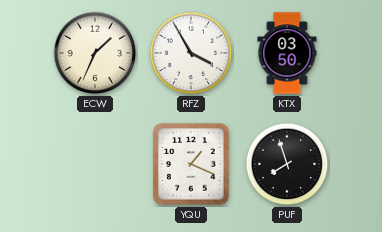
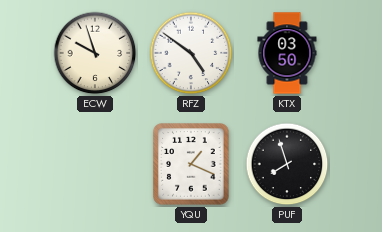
ECW: 1:34 -> 9:57
RFZ: 3:55 -> 4:51
